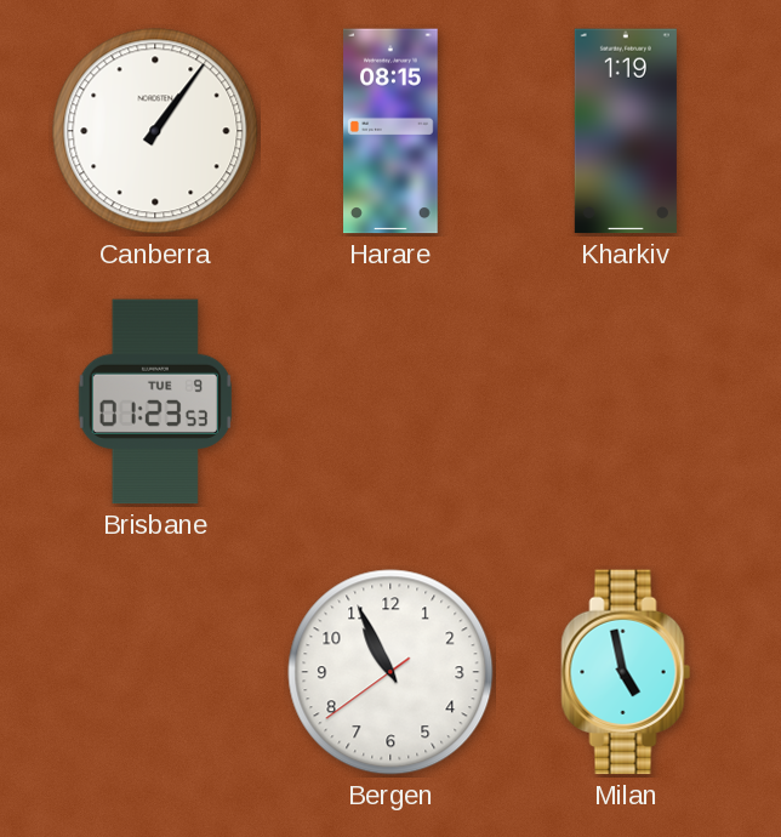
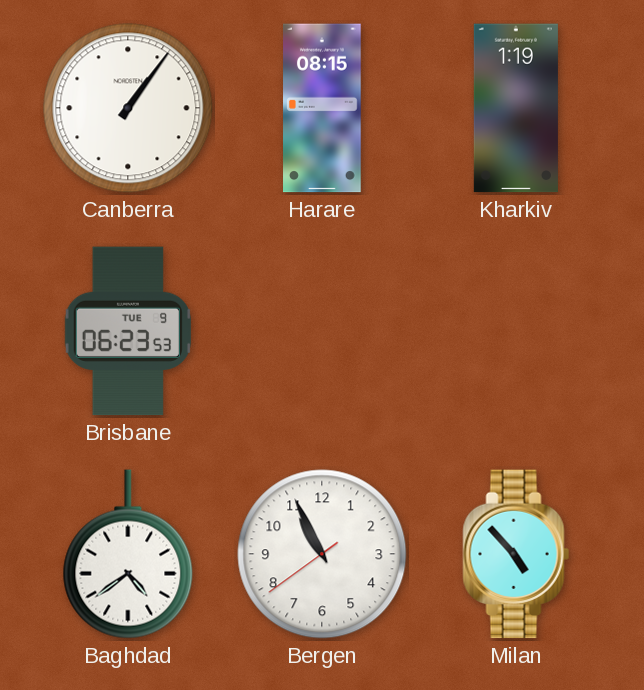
Brisbane: 01:23 -> 06:23
Baghdad: none -> 4:39
Milan: 4:58 -> 4:53
